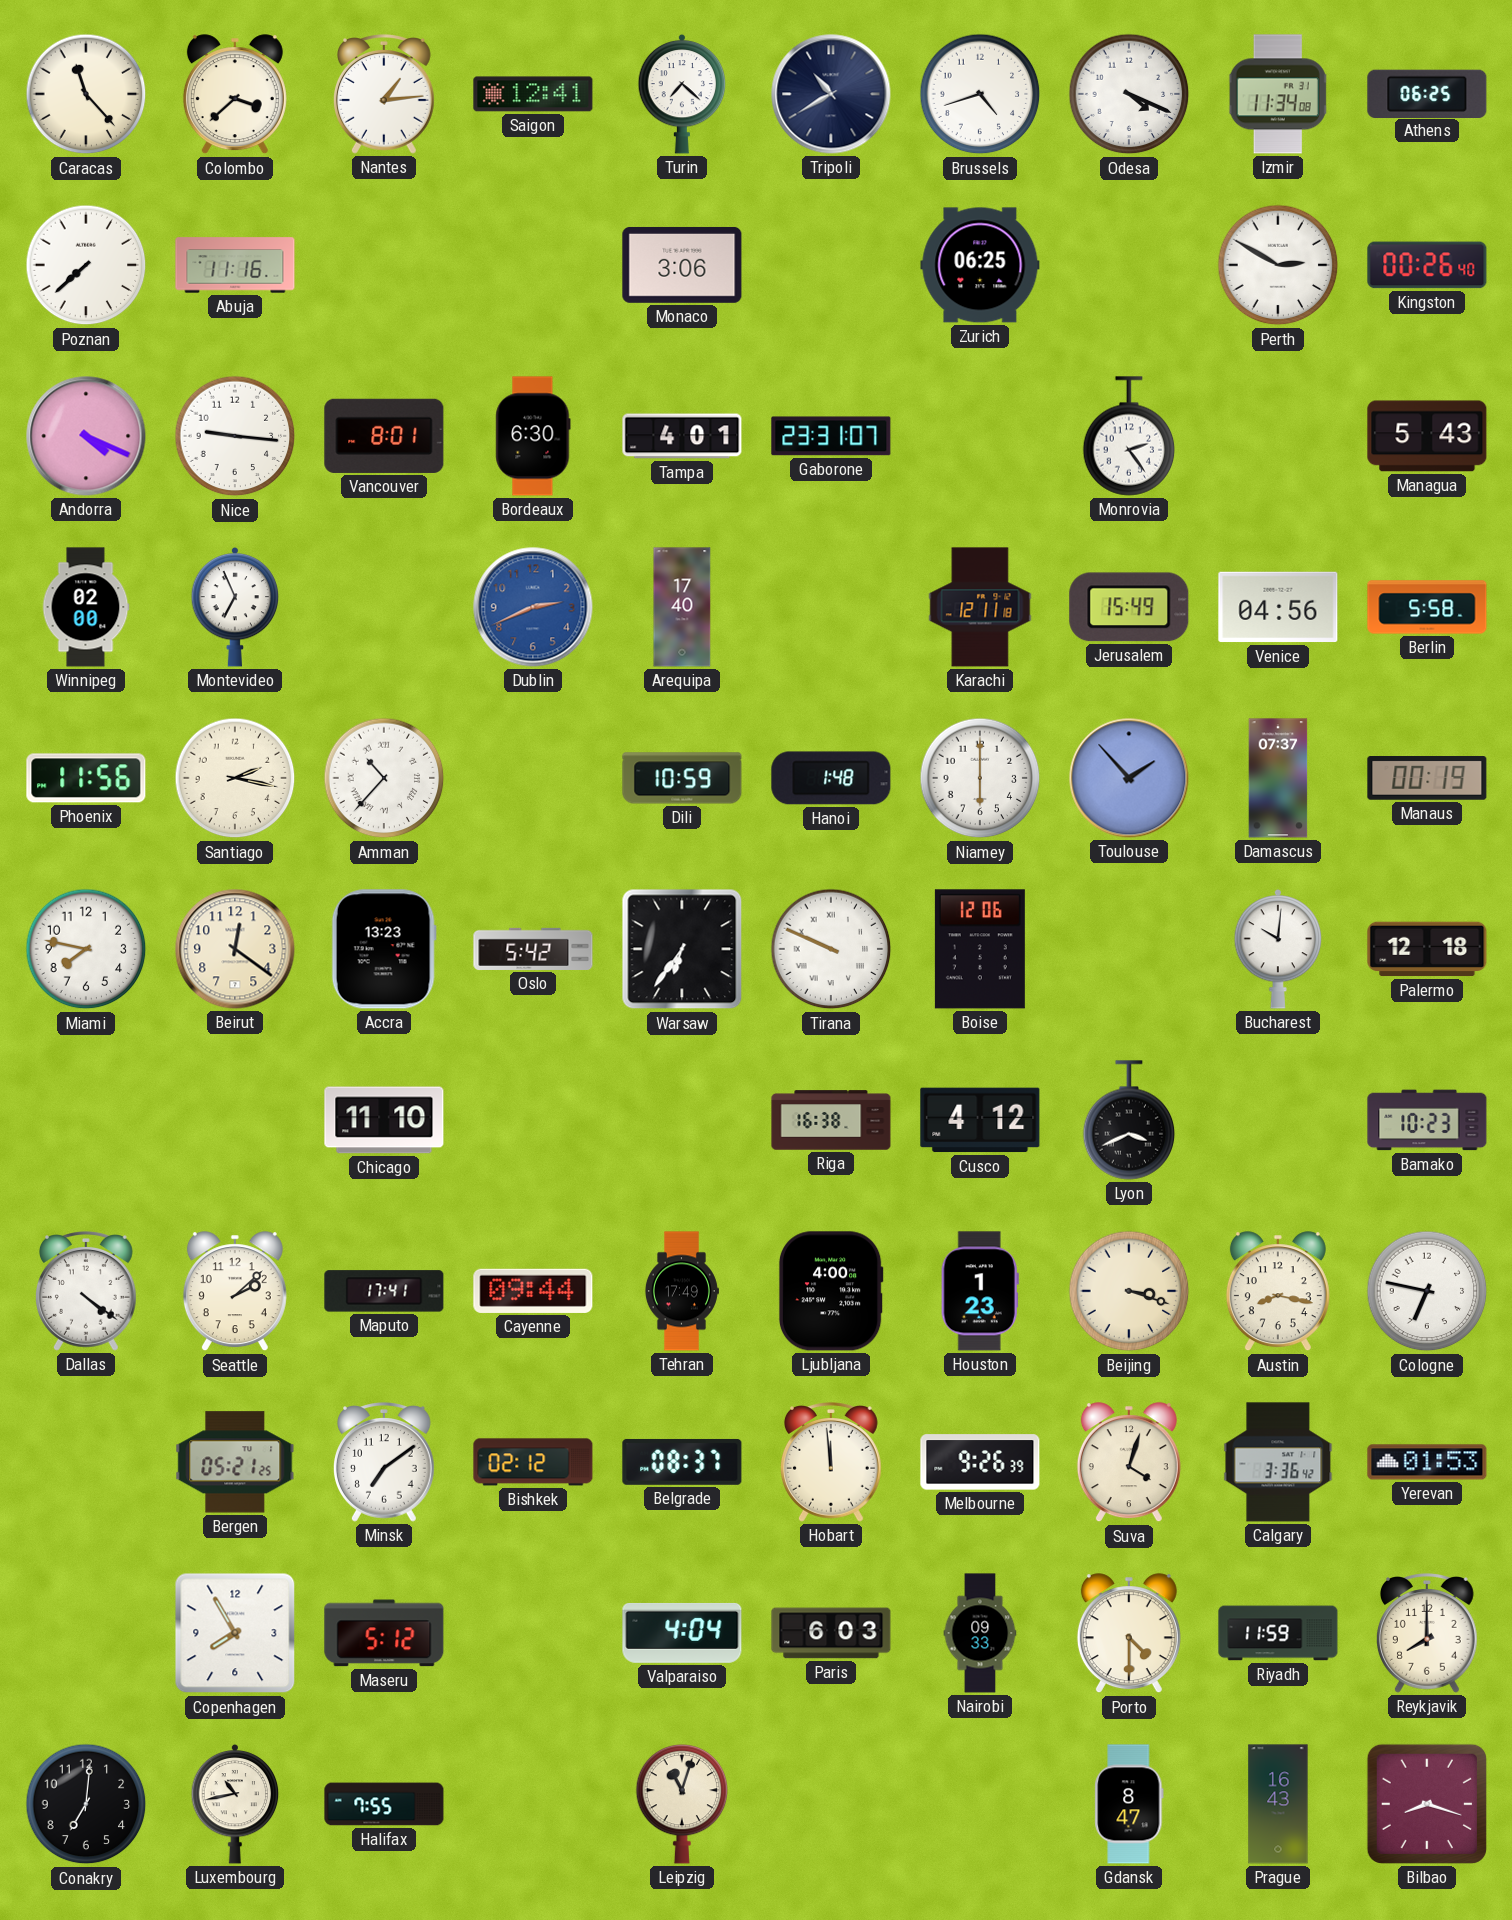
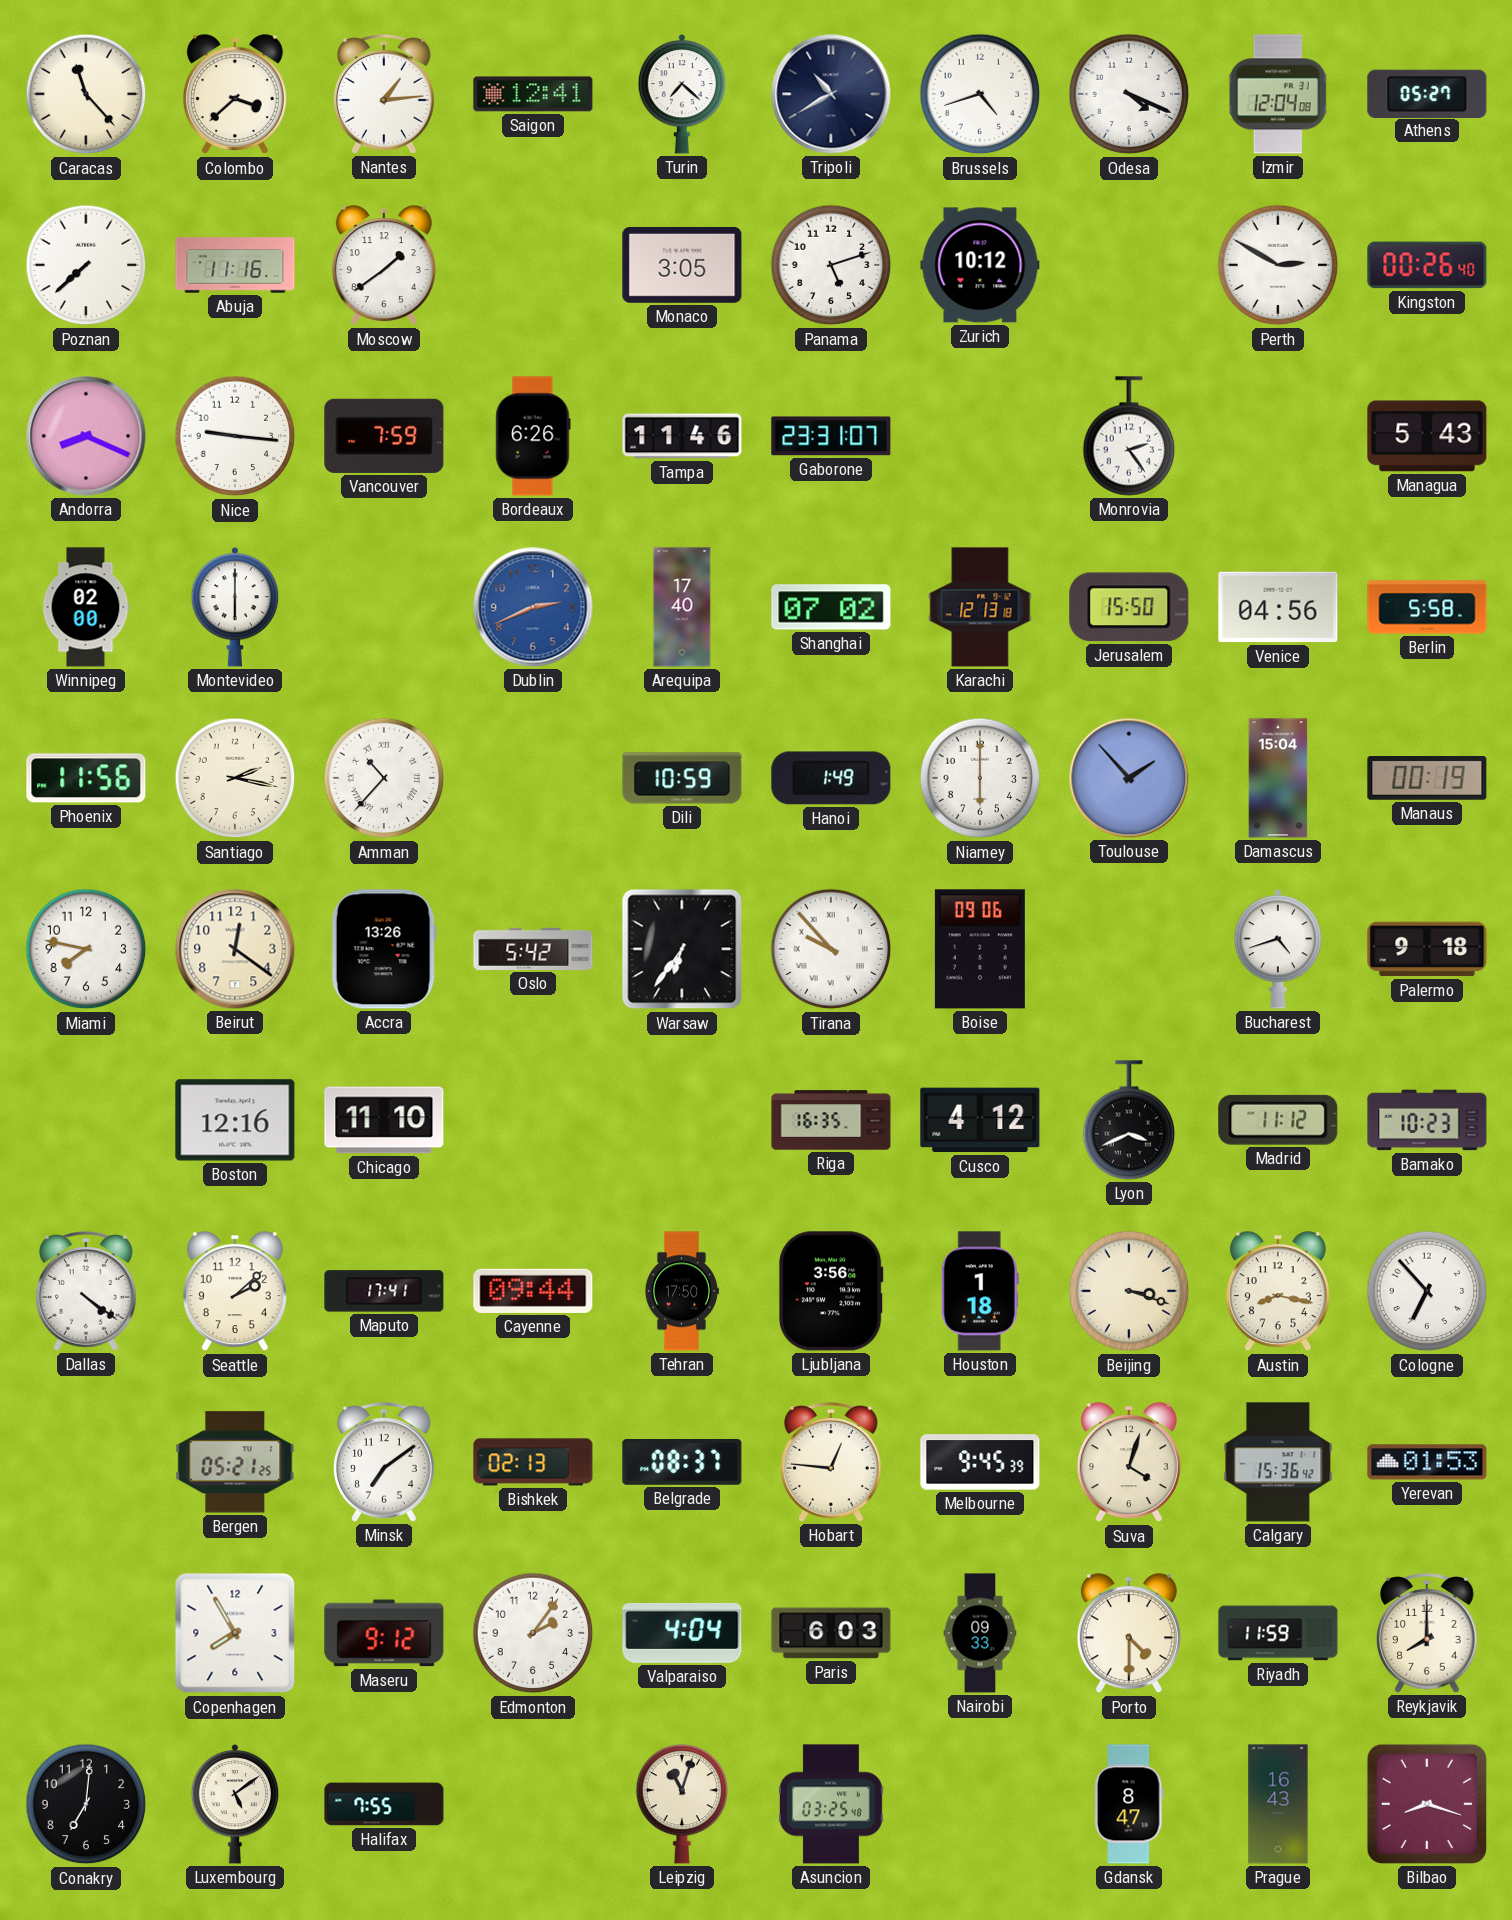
Izmir: 11:34 -> 12:04
Athens: 06:25 -> 05:27
Moscow: none -> 1:39
Monaco: 3:06 -> 3:05
Panama: none -> 5:12
Zurich: 06:25 -> 10:12
Andorra: 4:19 -> 8:19
Vancouver: 8:01 -> 7:59
Bordeaux: 6:30 -> 6:26
Tampa: 4:01 -> 11:46
Montevideo: 6:56 -> 6:00
Shanghai: none -> 07:02
Karachi: 12:11 -> 12:13
Jerusalem: 15:49 -> 15:50
Hanoi: 1:48 -> 1:49
Damascus: 07:37 -> 15:04
Accra: 13:23 -> 13:26
Tirana: 9:49 -> 9:53
Boise: 12:06 -> 09:06
Bucharest: 10:01 -> 4:42
Palermo: 12:18 -> 9:18
Boston: none -> 12:16
Riga: 16:38 -> 16:35
Madrid: none -> 11:12
Tehran: 17:49 -> 17:50
Ljubljana: 4:00 -> 3:56
Houston: 1:23 -> 1:18
Cologne: 6:47 -> 6:53
Bishkek: 02:12 -> 02:13
Hobart: 11:59 -> 12:46
Melbourne: 9:26 -> 9:45
Calgary: 3:36 -> 15:36
Maseru: 5:12 -> 9:12
Edmonton: none -> 2:06
Luxembourg: 10:43 -> 5:09
Asuncion: none -> 03:25
